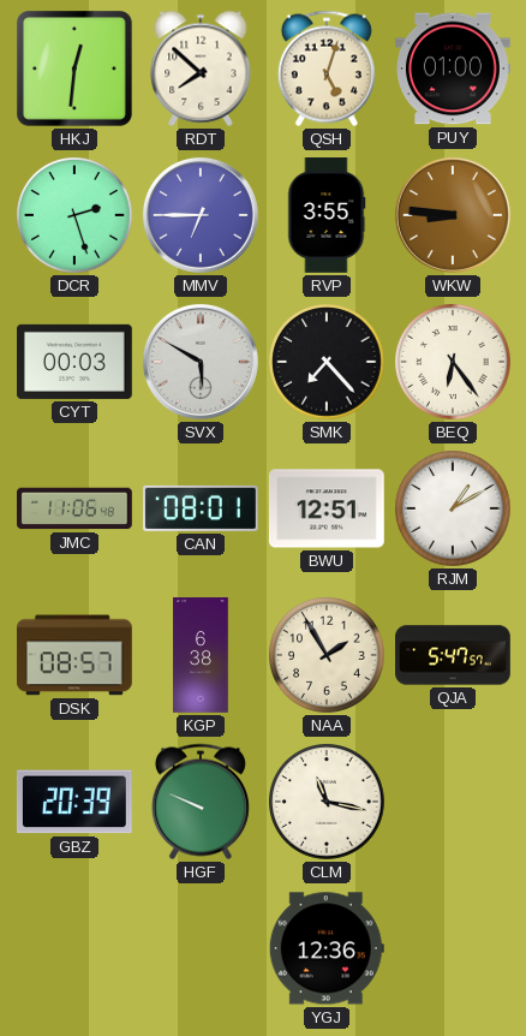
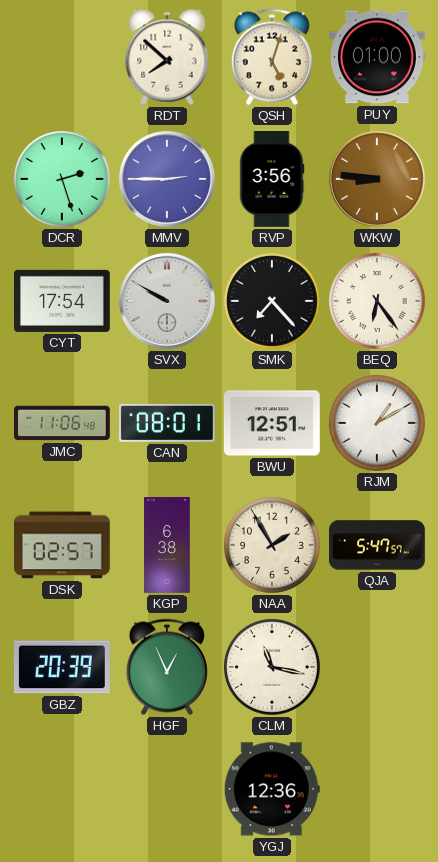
HKJ: 12:31 -> none
MMV: 6:45 -> 2:45
RVP: 3:55 -> 3:56
CYT: 00:03 -> 17:54
SVX: 5:50 -> 9:50
DSK: 08:57 -> 02:57
HGF: 9:49 -> 12:56
